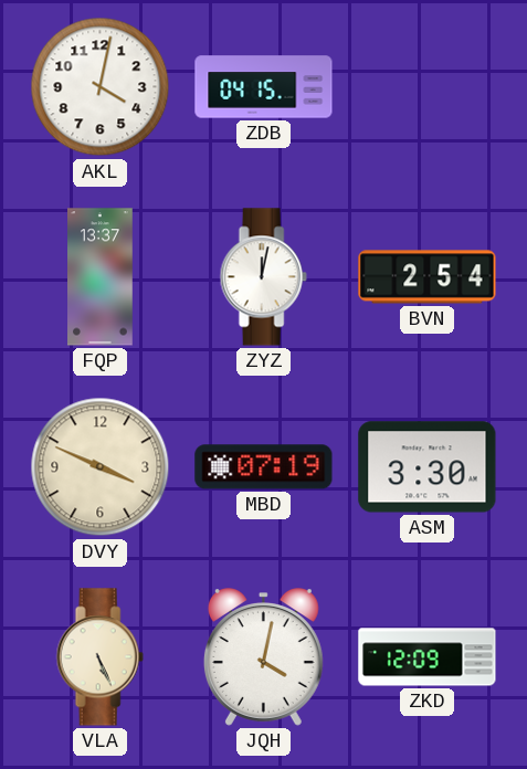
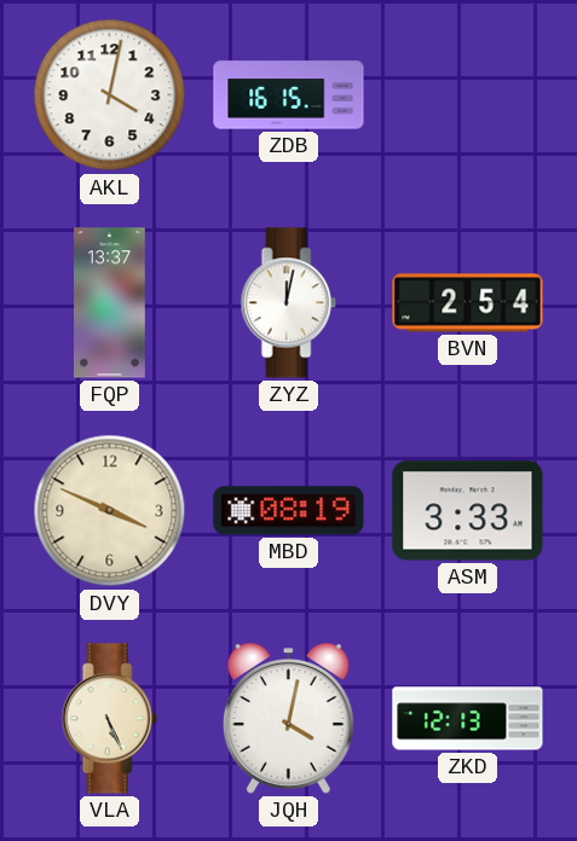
ZDB: 04:15 -> 16:15
MBD: 07:19 -> 08:19
ASM: 3:30 -> 3:33
ZKD: 12:09 -> 12:13
